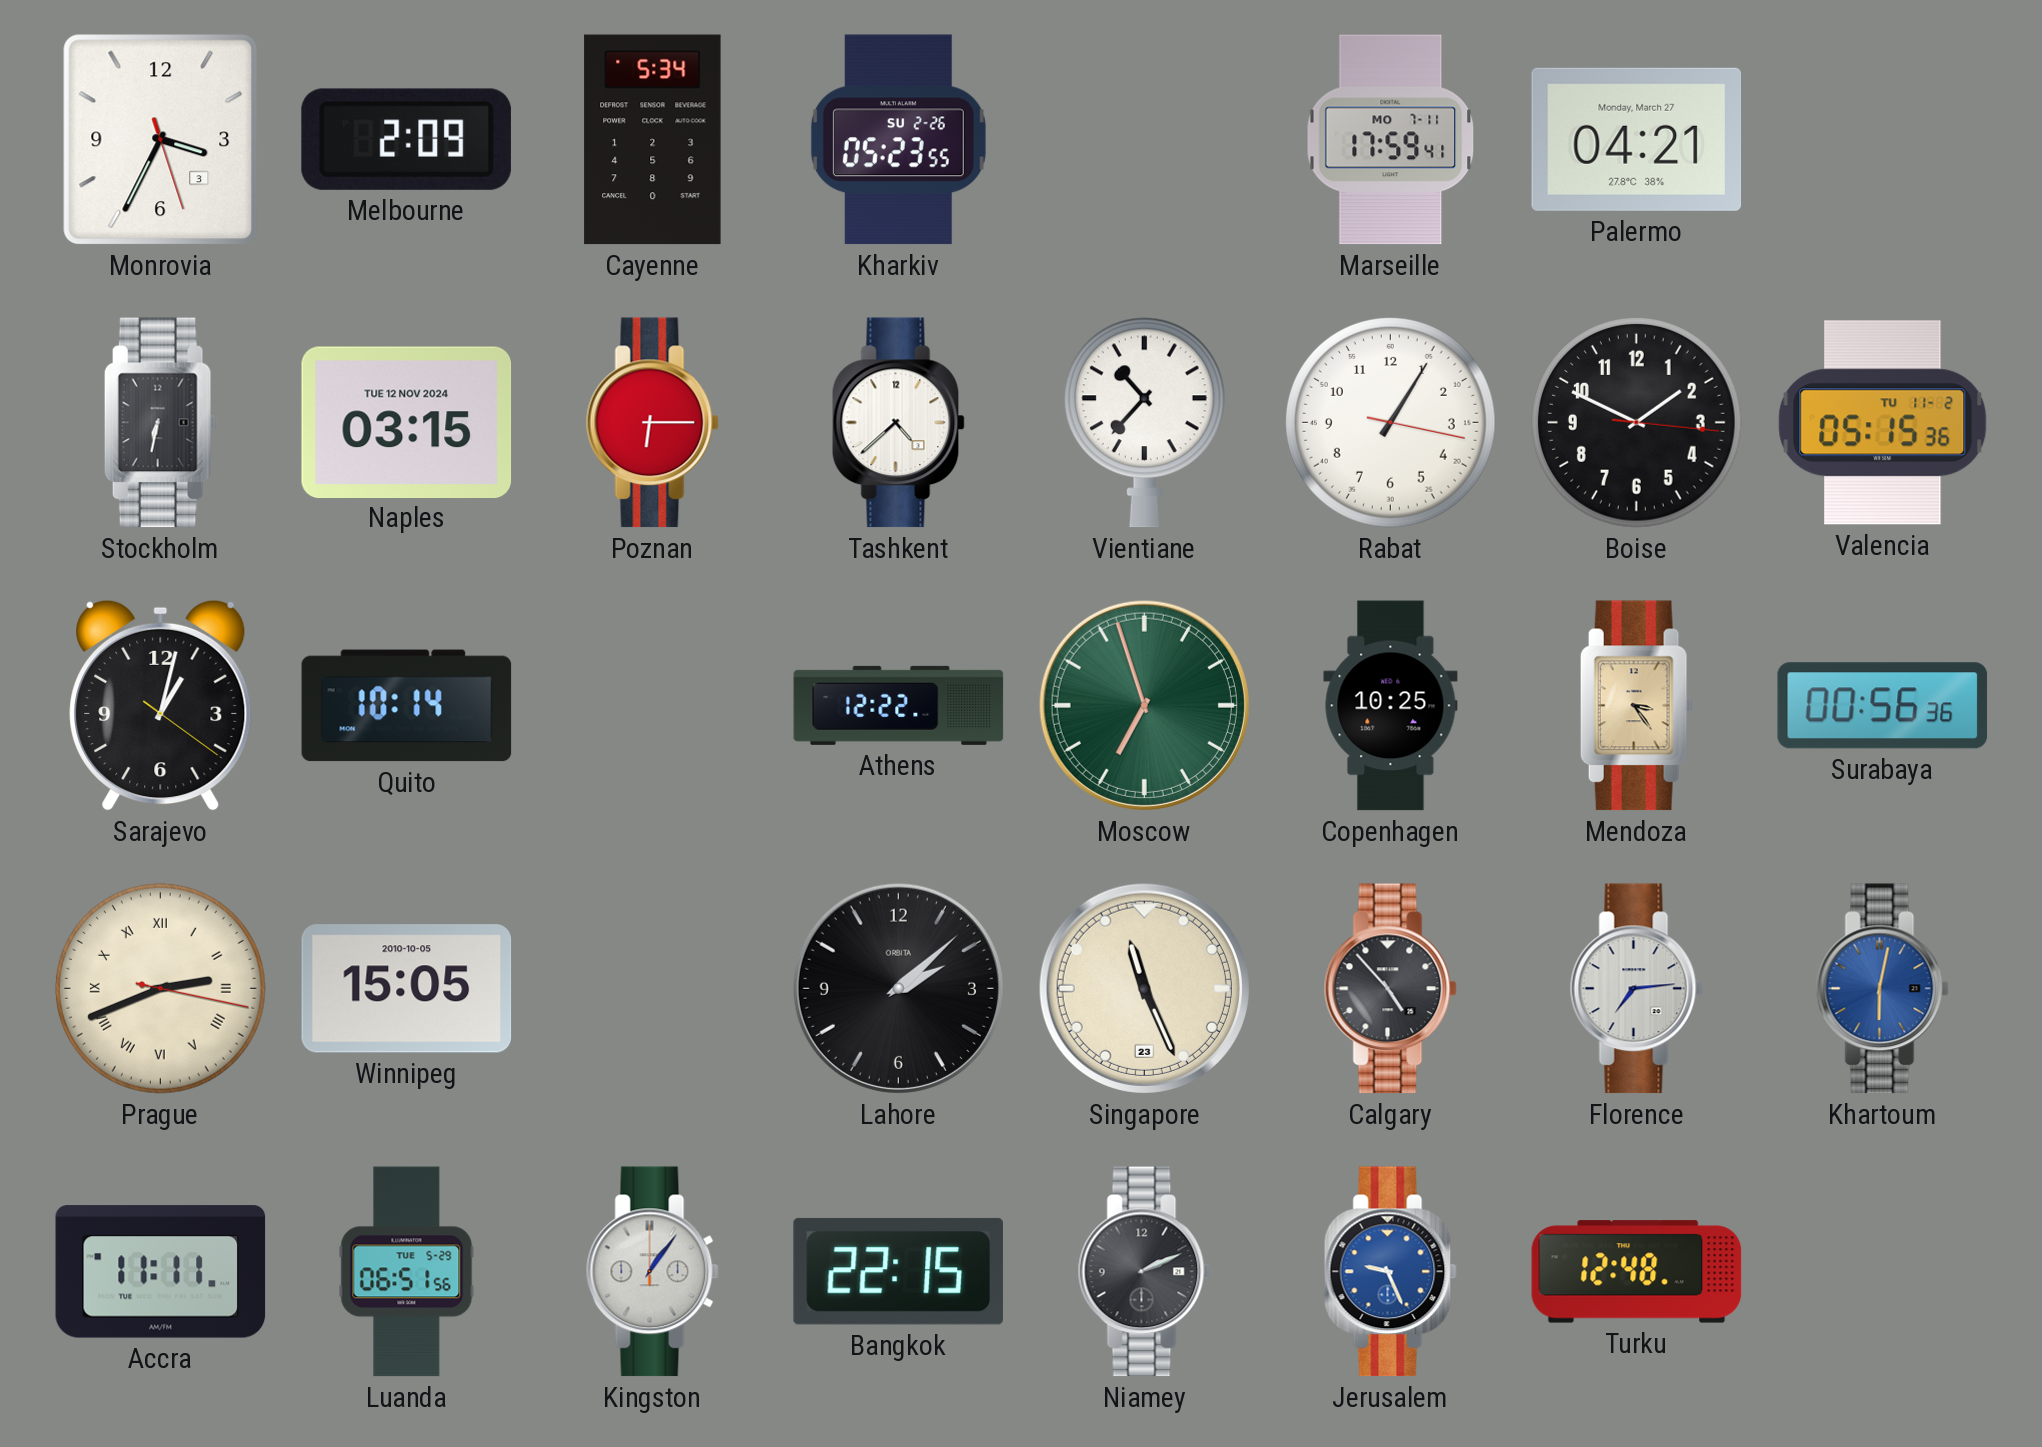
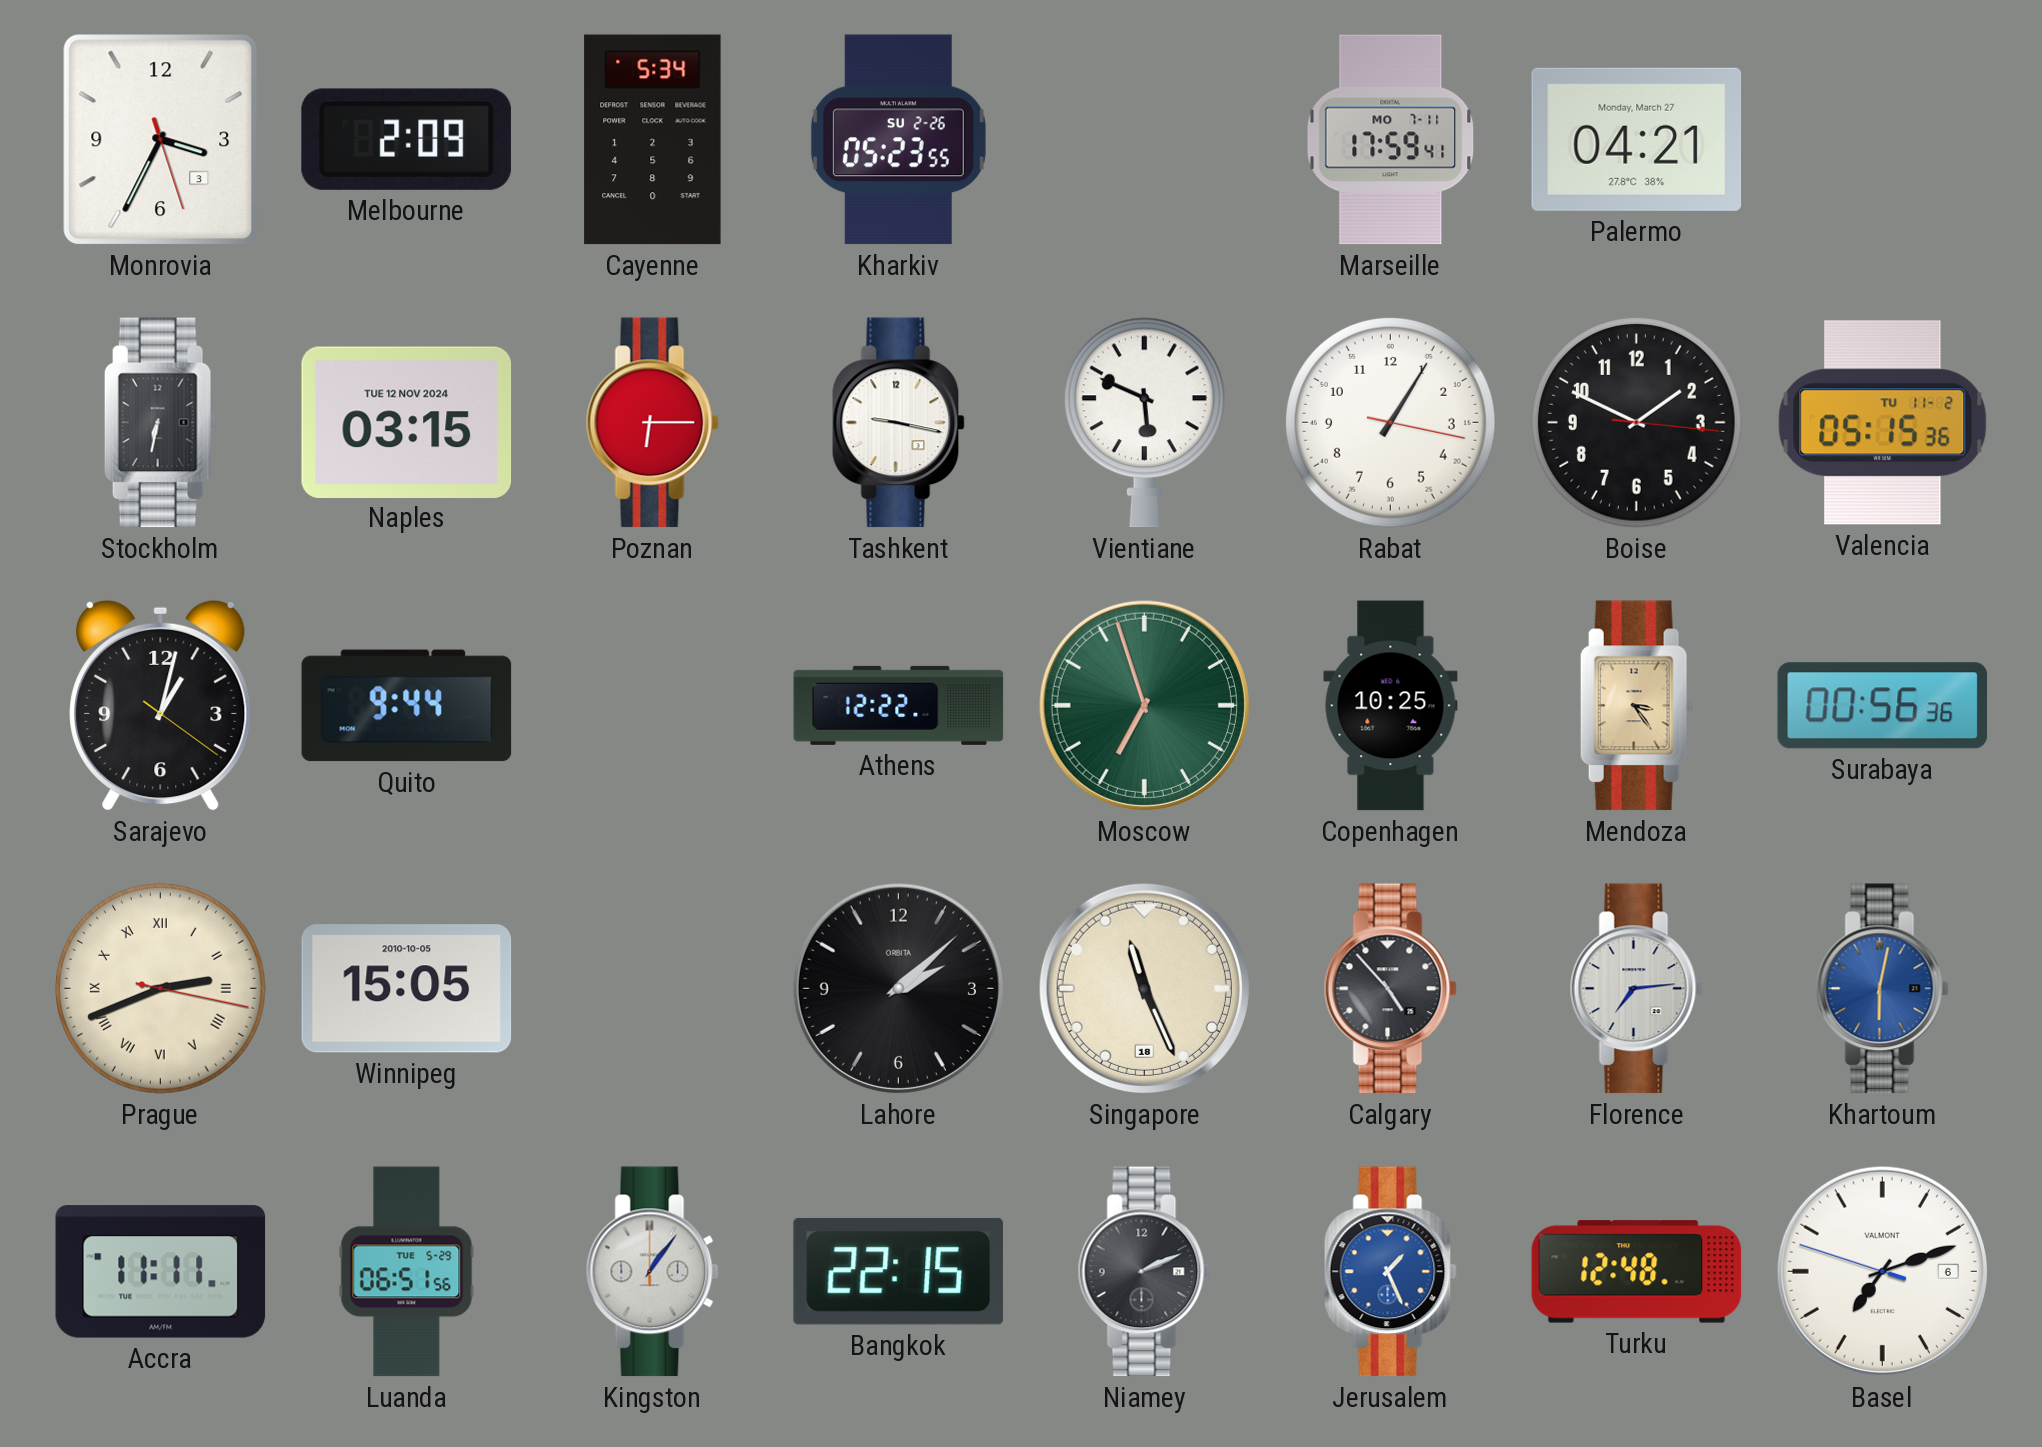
Tashkent: 4:38 -> 9:17
Vientiane: 10:37 -> 5:49
Quito: 10:14 -> 9:44
Singapore date: 23 -> 18
Jerusalem: 9:26 -> 1:26
Basel: none -> 7:11
